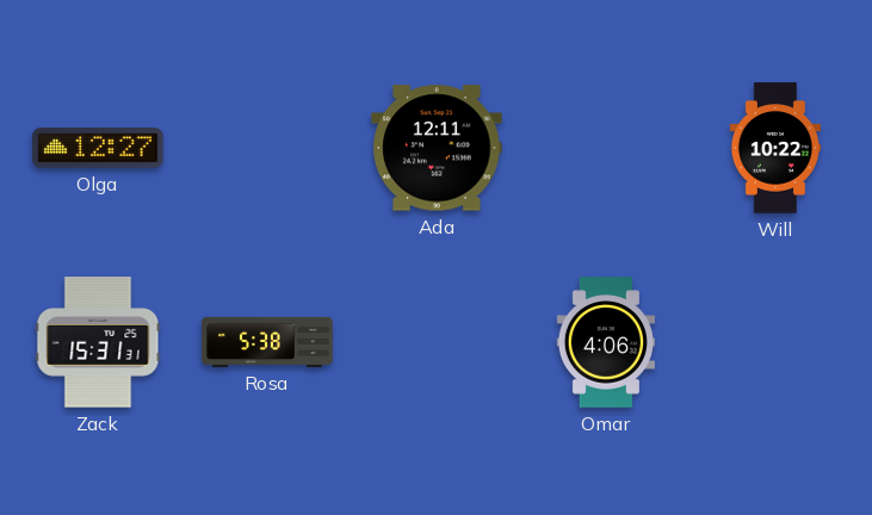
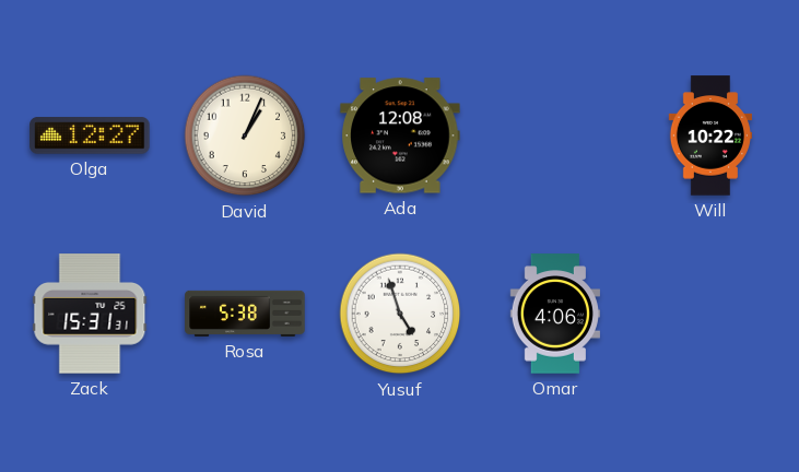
David: none -> 1:04
Ada: 12:11 -> 12:08
Yusuf: none -> 4:57
